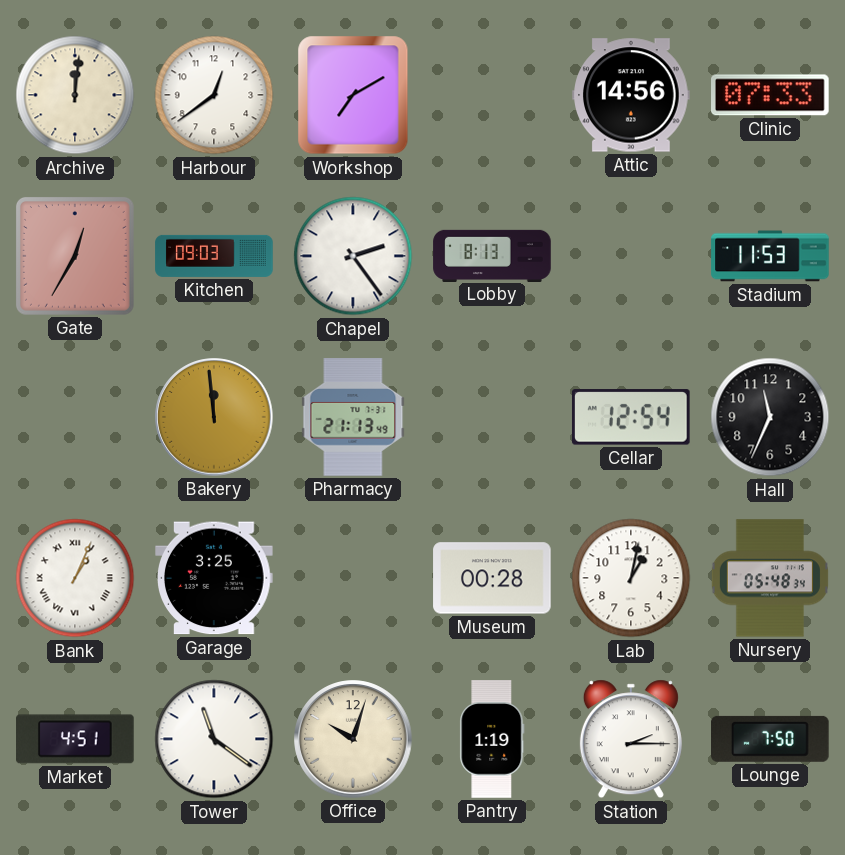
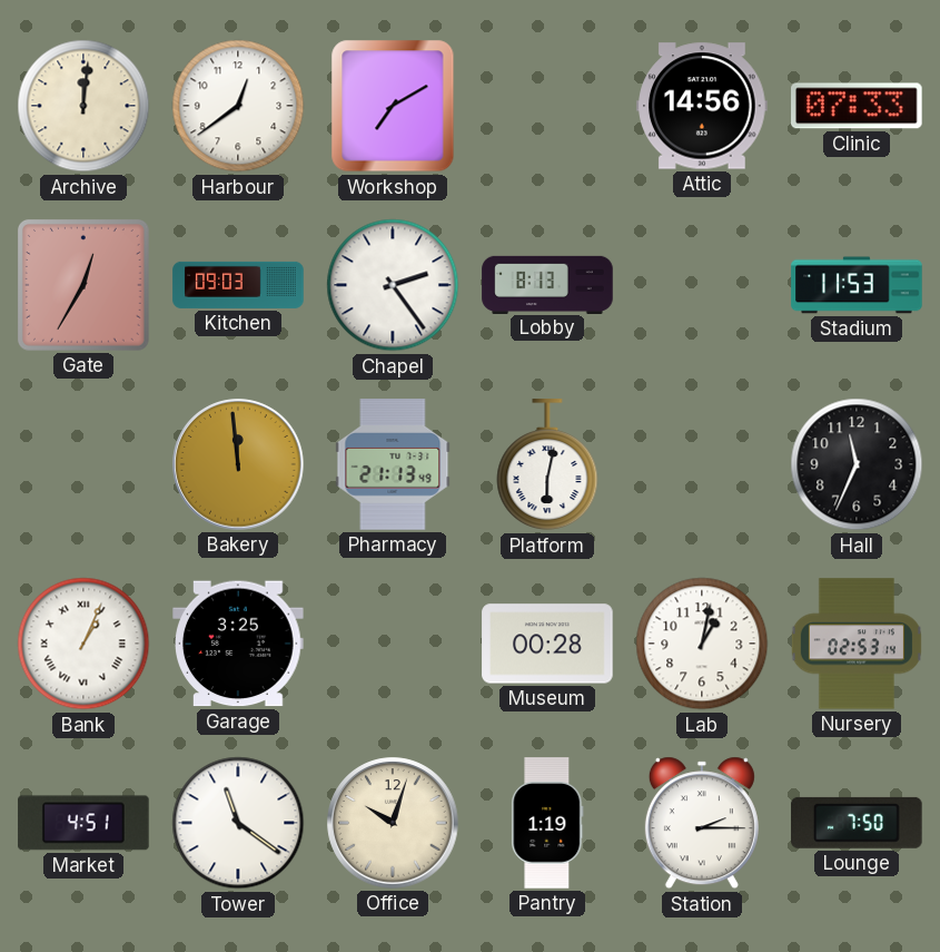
Platform: none -> 6:02
Cellar: 12:54 -> none
Nursery: 05:48 -> 02:53
